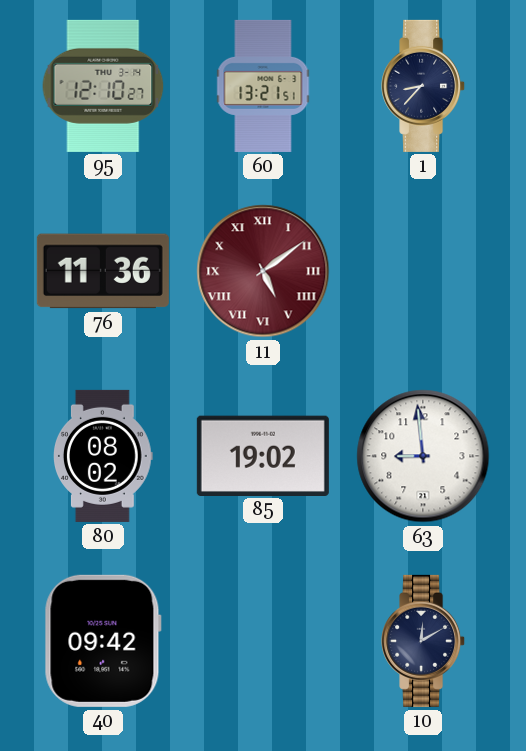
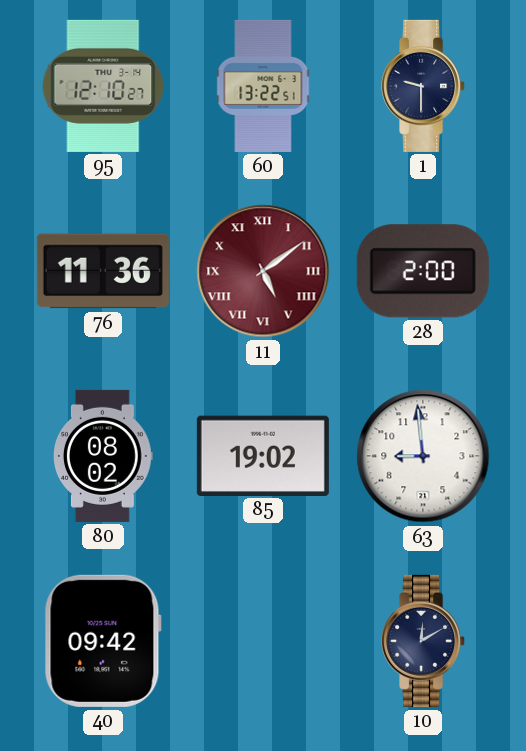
60: 13:21 -> 13:22
1: 8:37 -> 9:30
28: none -> 2:00
